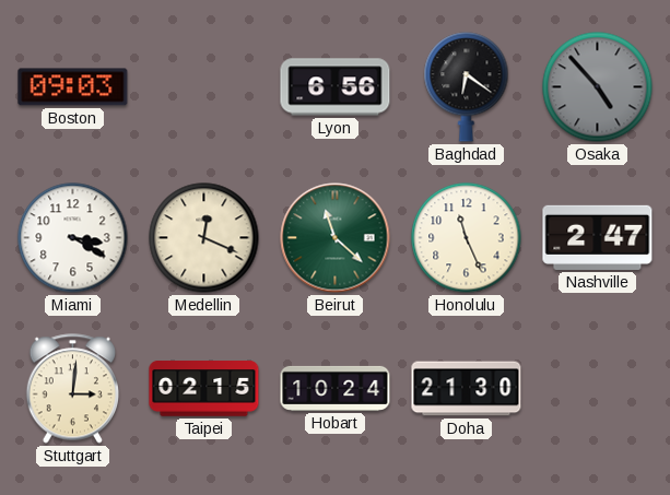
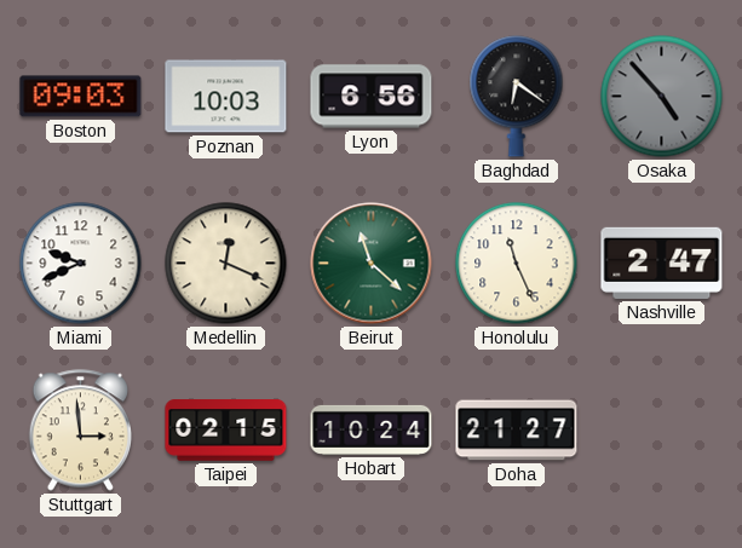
Poznan: none -> 10:03
Miami: 3:20 -> 9:41
Stuttgart: 3:01 -> 2:59
Doha: 21:30 -> 21:27
